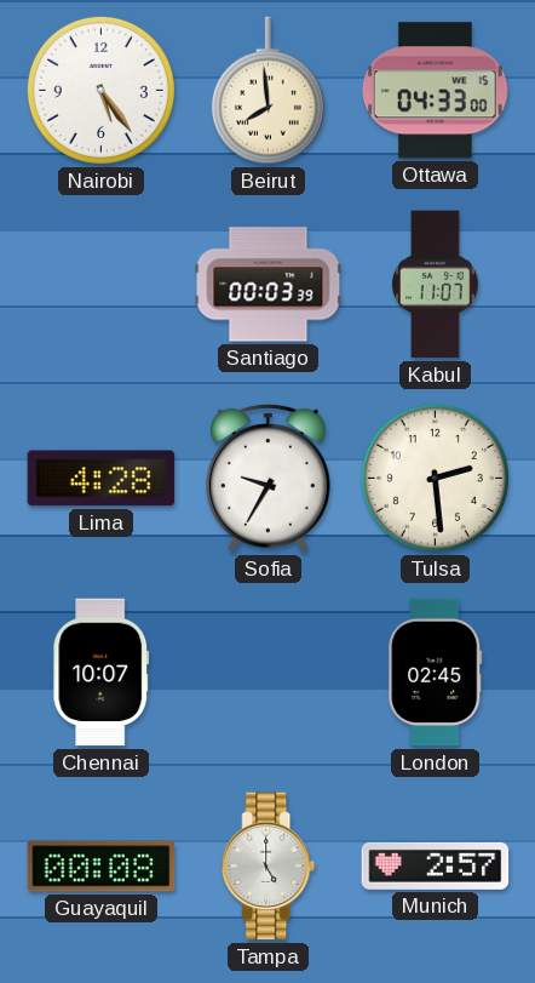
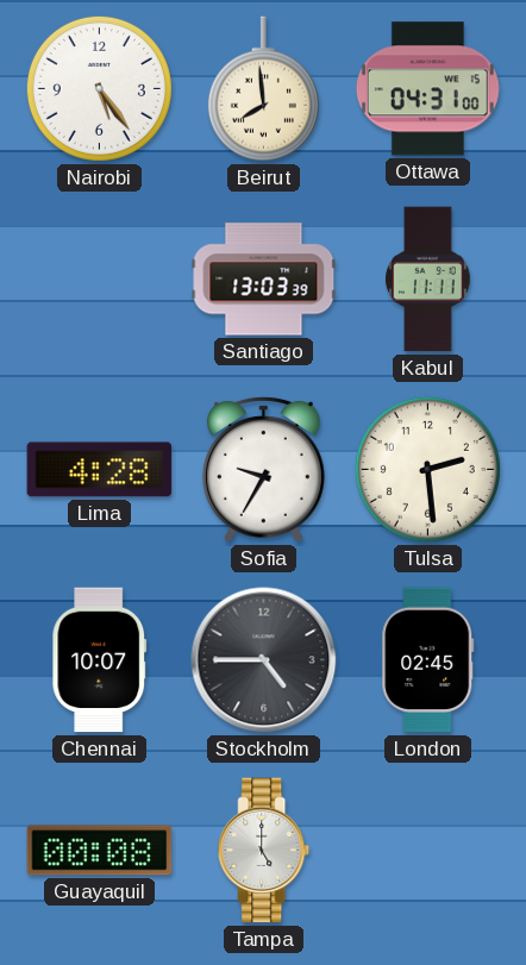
Ottawa: 04:33 -> 04:31
Santiago: 00:03 -> 13:03
Kabul: 11:07 -> 11:11
Stockholm: none -> 4:45
Munich: 2:57 -> none
